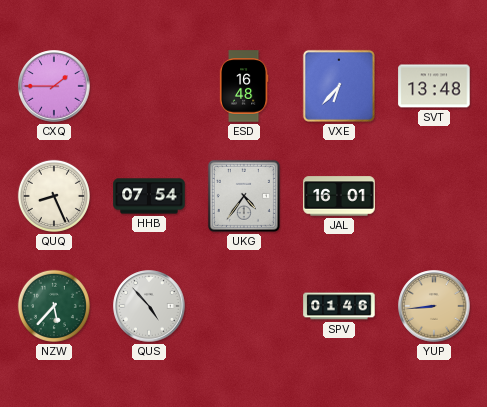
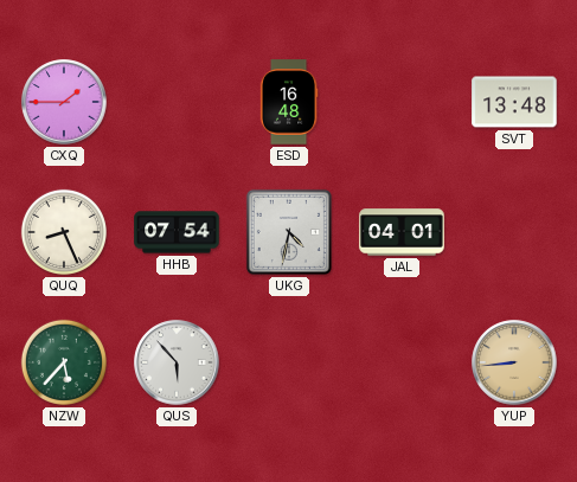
VXE: 6:37 -> none
UKG: 4:36 -> 4:32
JAL: 16:01 -> 04:01
QUS: 4:53 -> 5:53
SPV: 01:46 -> none
